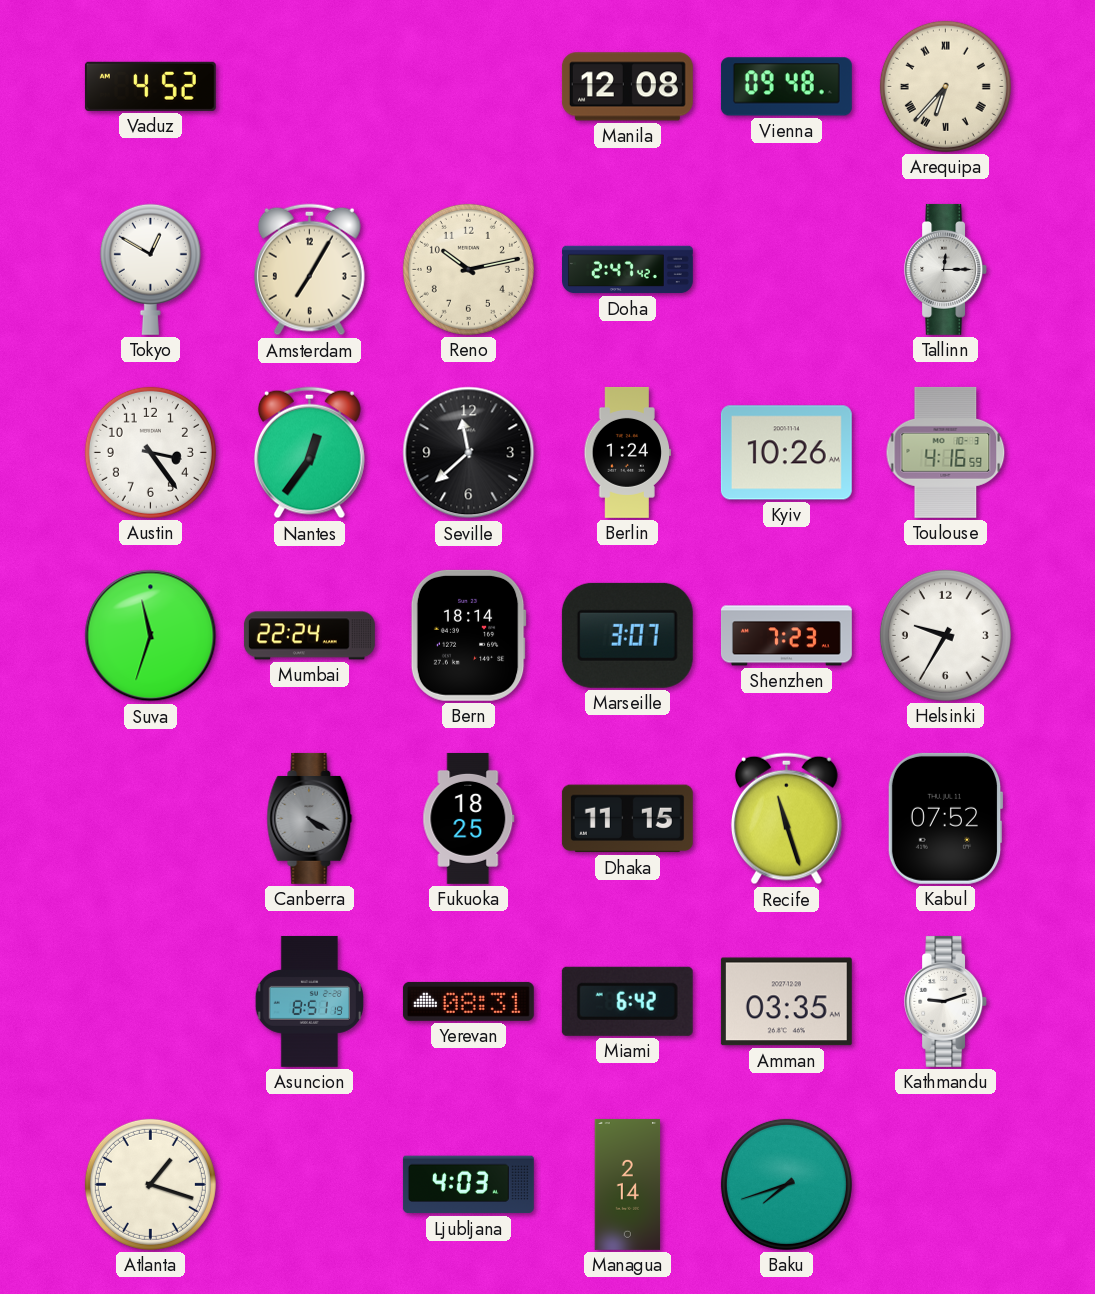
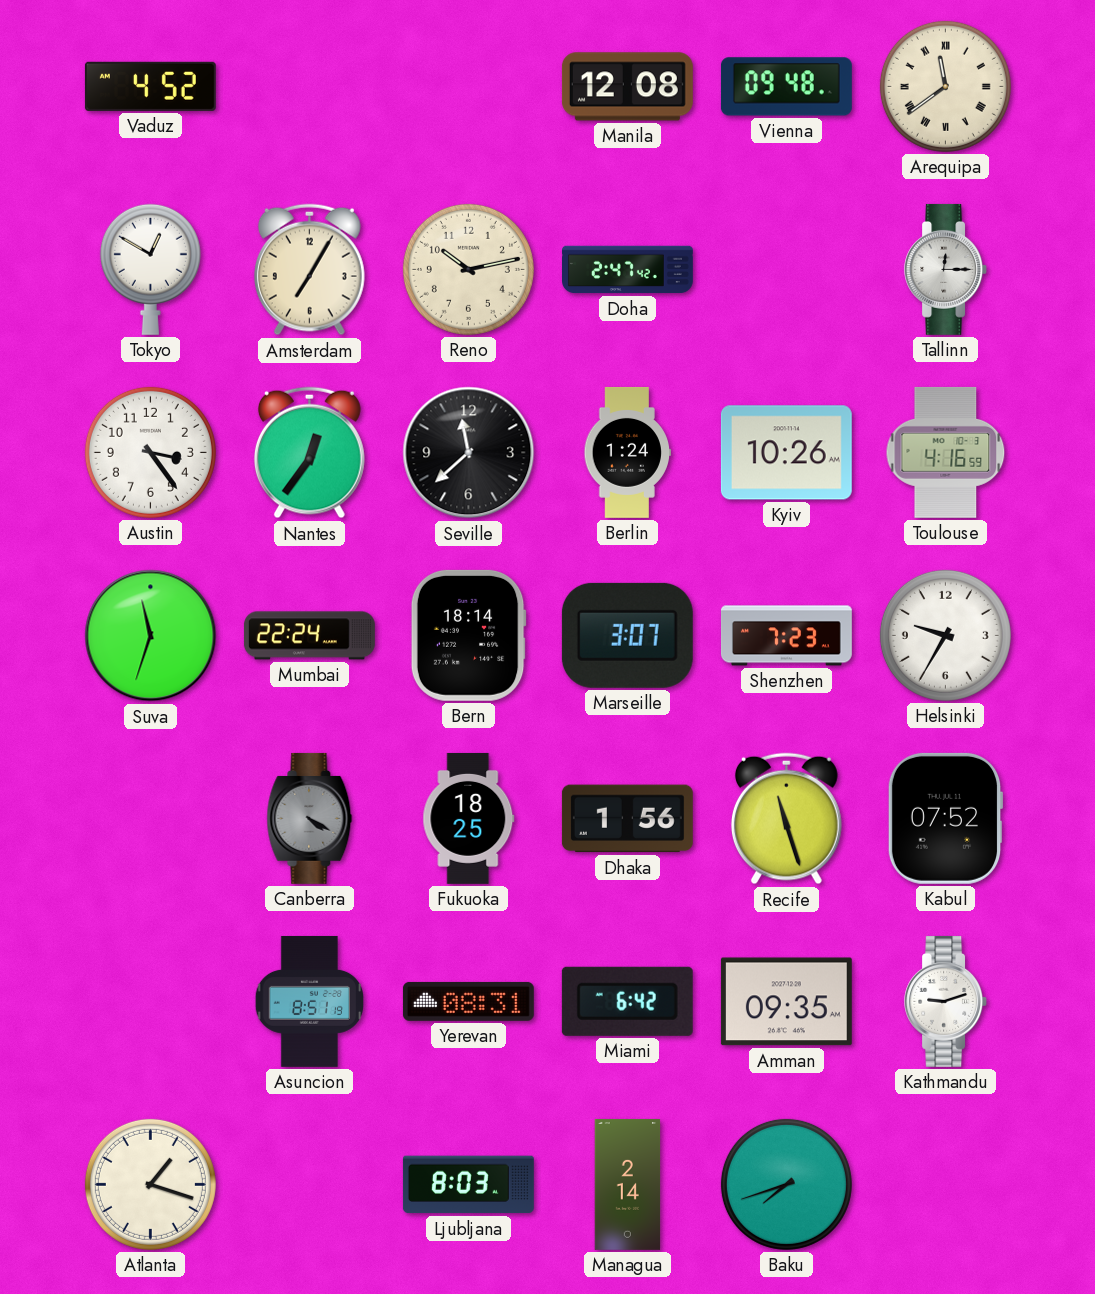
Arequipa: 6:37 -> 11:39
Dhaka: 11:15 -> 1:56
Amman: 03:35 -> 09:35
Ljubljana: 4:03 -> 8:03
